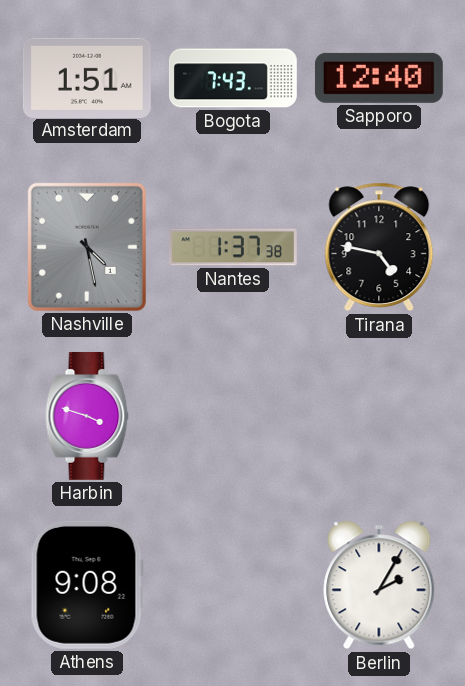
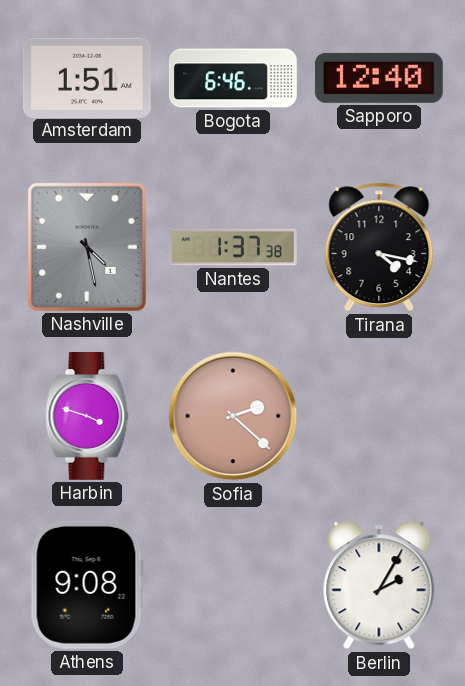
Bogota: 7:43 -> 6:46
Tirana: 4:47 -> 4:17
Sofia: none -> 2:22
